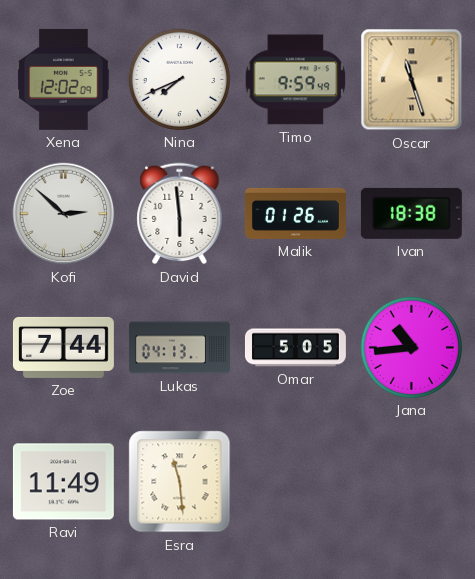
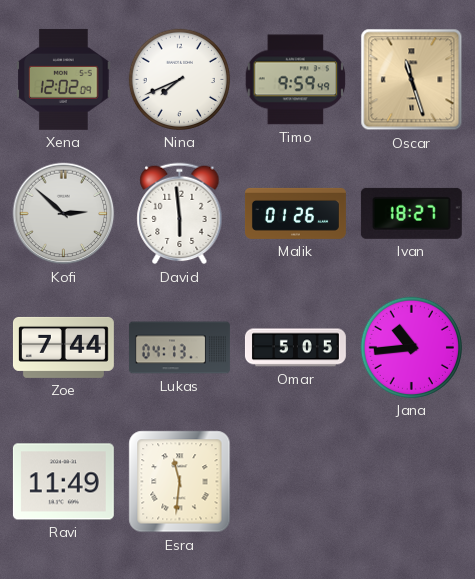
Ivan: 18:38 -> 18:27
Esra: 11:29 -> 11:31
